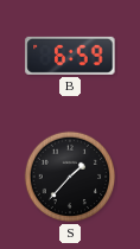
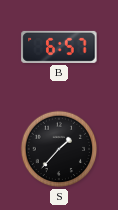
B: 6:59 -> 6:57
